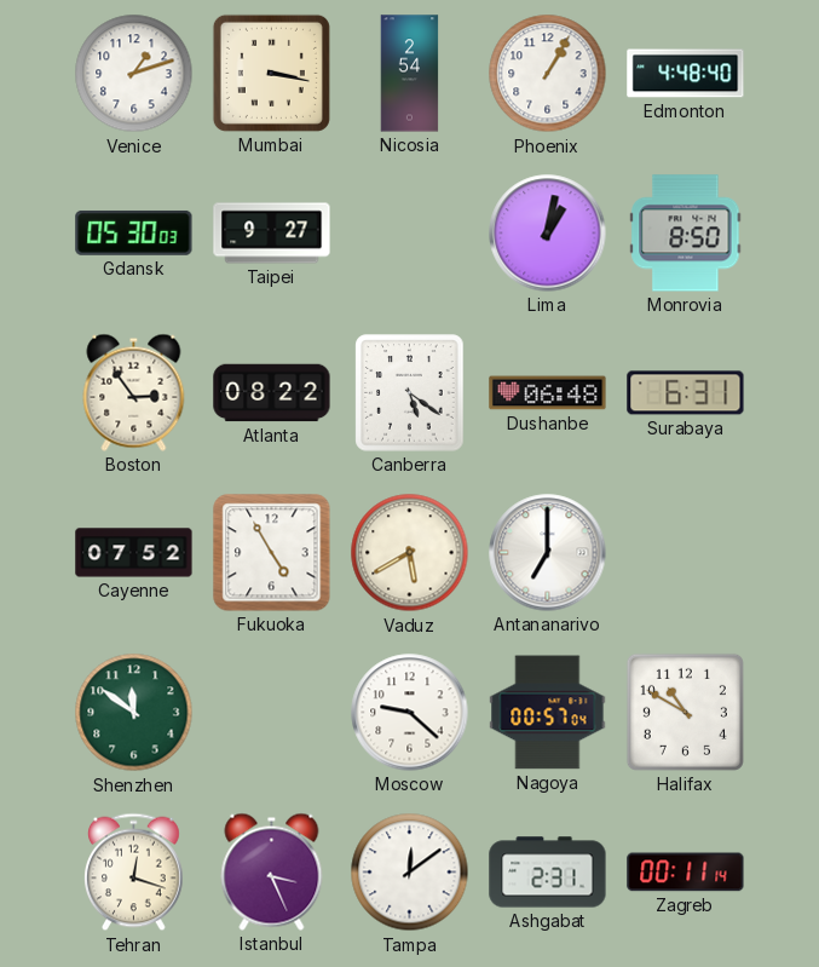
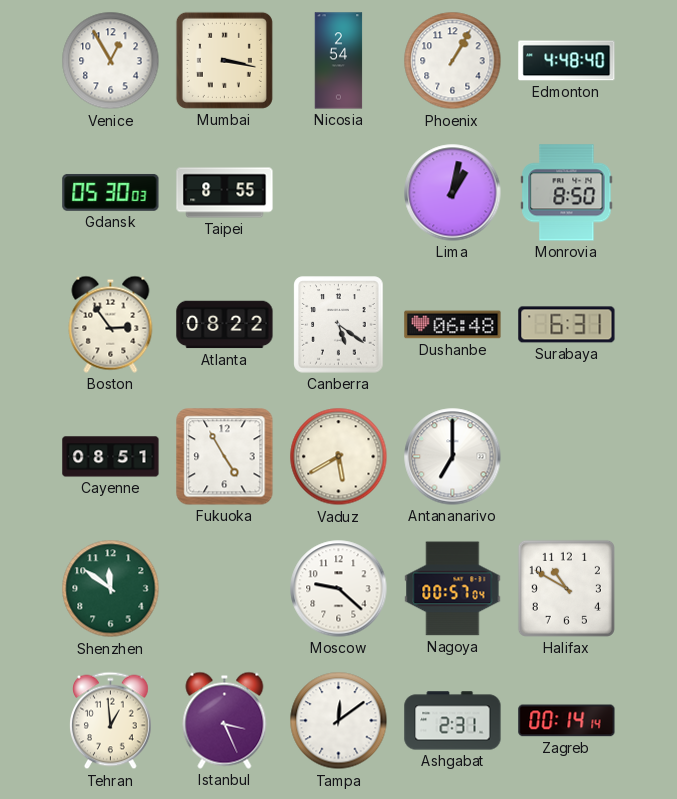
Venice: 1:12 -> 12:55
Taipei: 9:27 -> 8:55
Cayenne: 07:52 -> 08:51
Tehran: 12:18 -> 12:59
Zagreb: 00:11 -> 00:14
